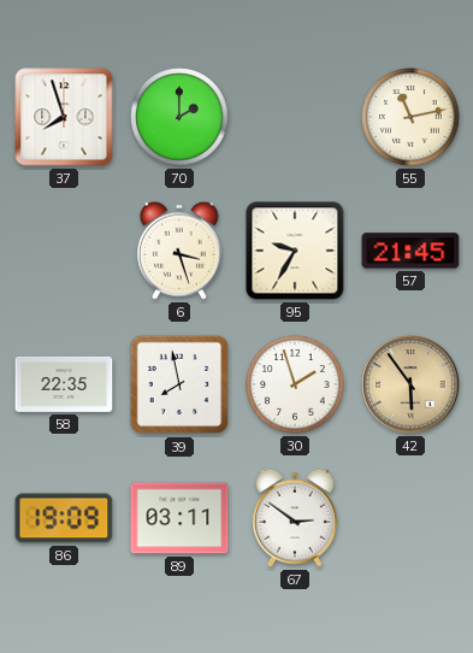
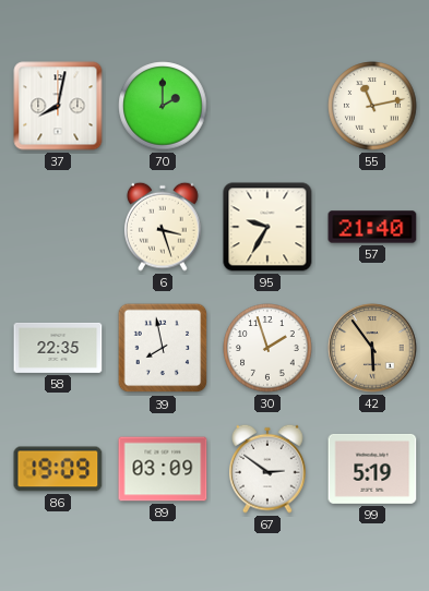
37: 7:57 -> 8:02
57: 21:45 -> 21:40
89: 03:11 -> 03:09
99: none -> 5:19
